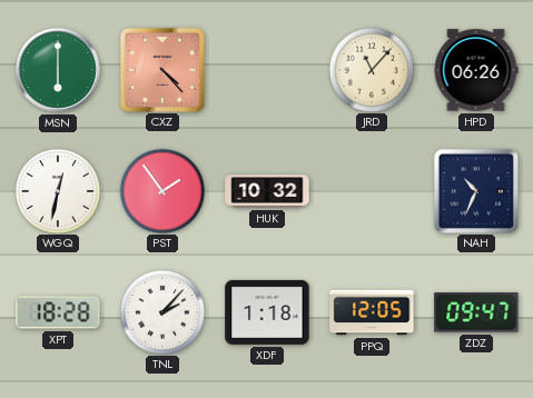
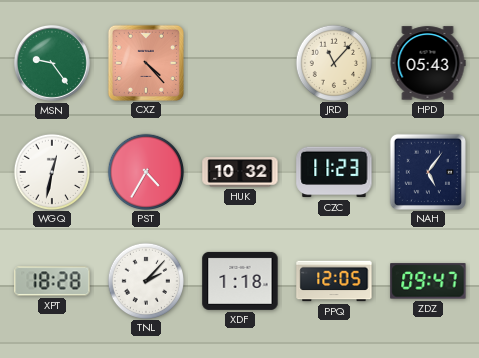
MSN: 6:00 -> 9:24
HPD: 06:26 -> 05:43
PST: 1:54 -> 4:35
CZC: none -> 11:23
NAH: 10:34 -> 5:06
